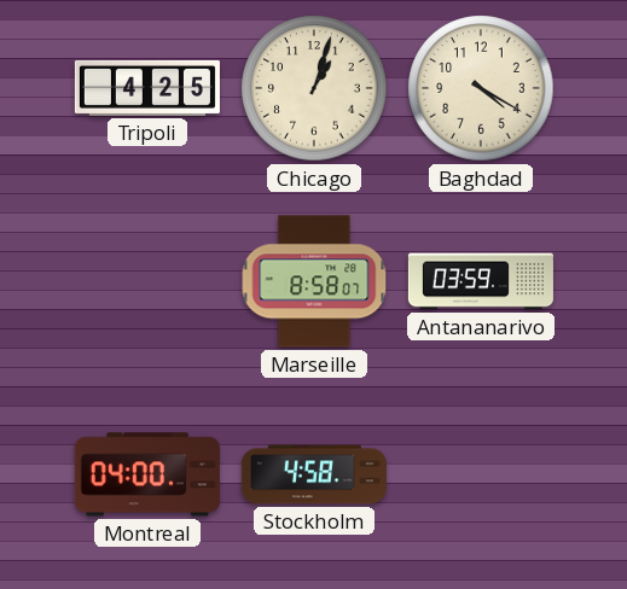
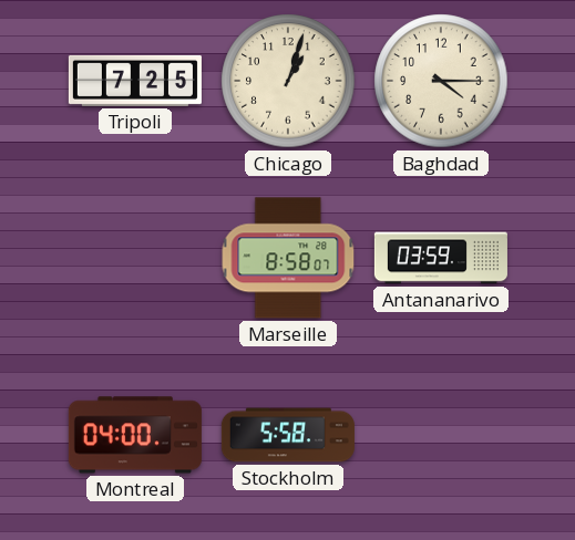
Tripoli: 4:25 -> 7:25
Baghdad: 4:20 -> 4:15
Stockholm: 4:58 -> 5:58
